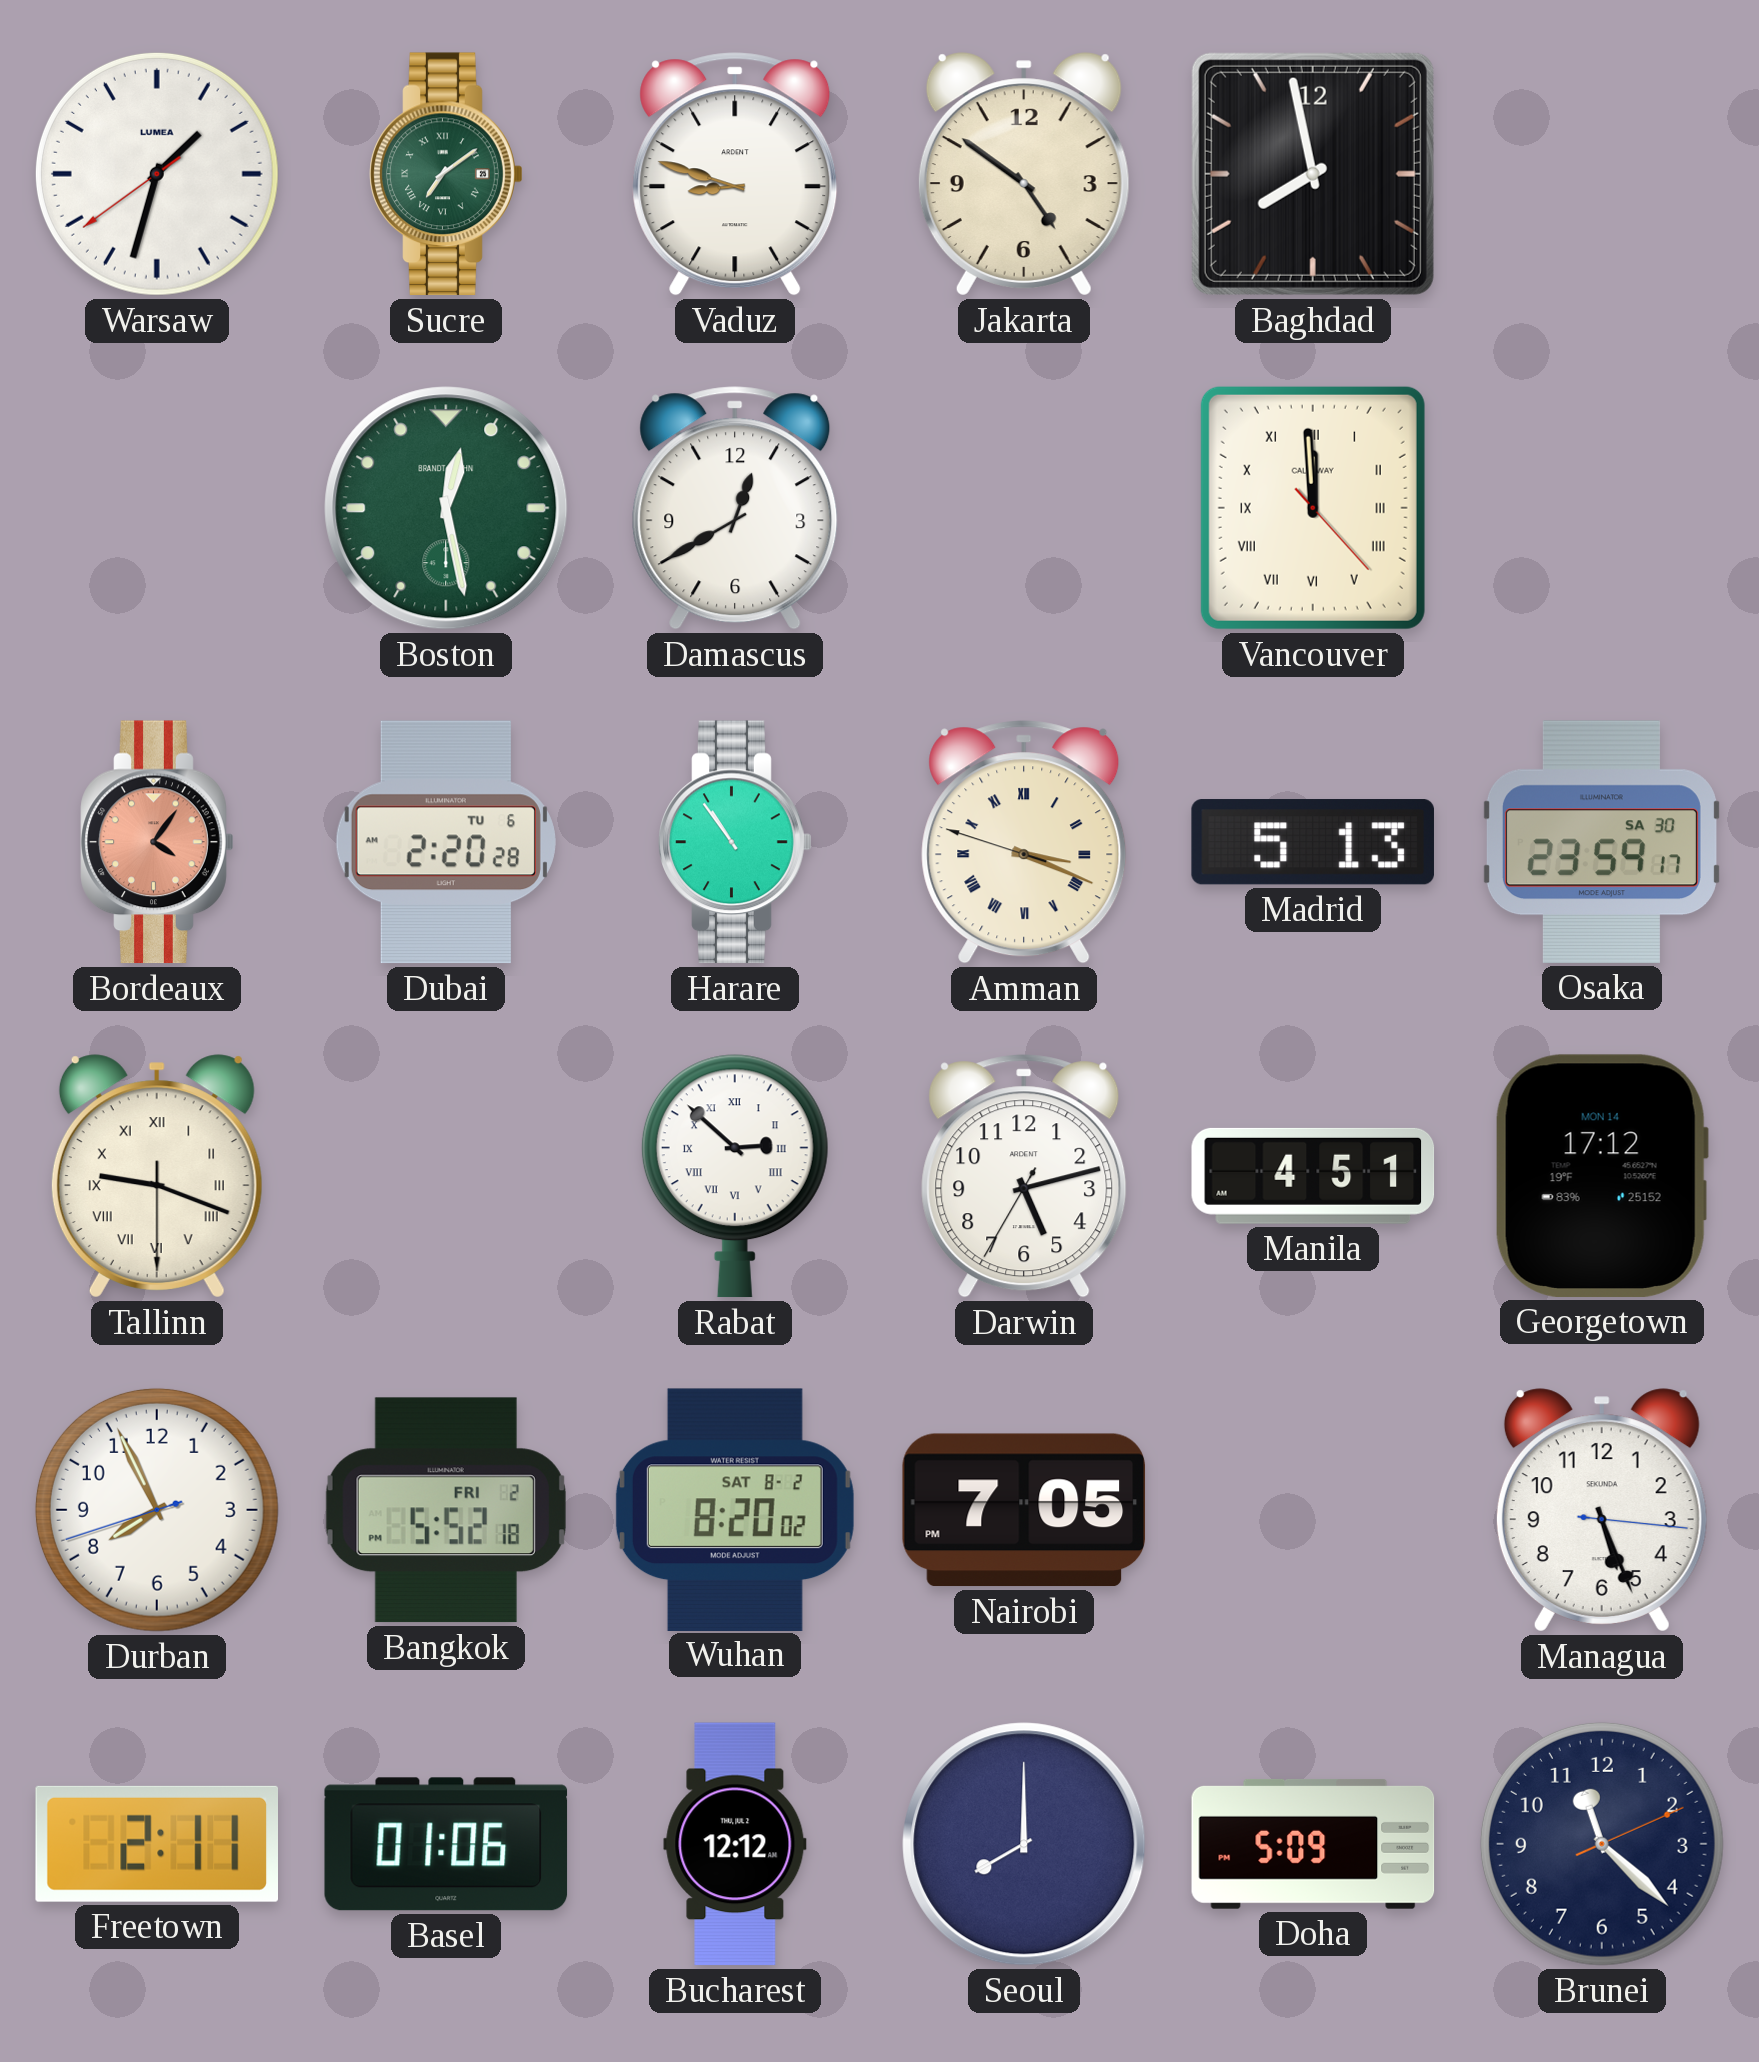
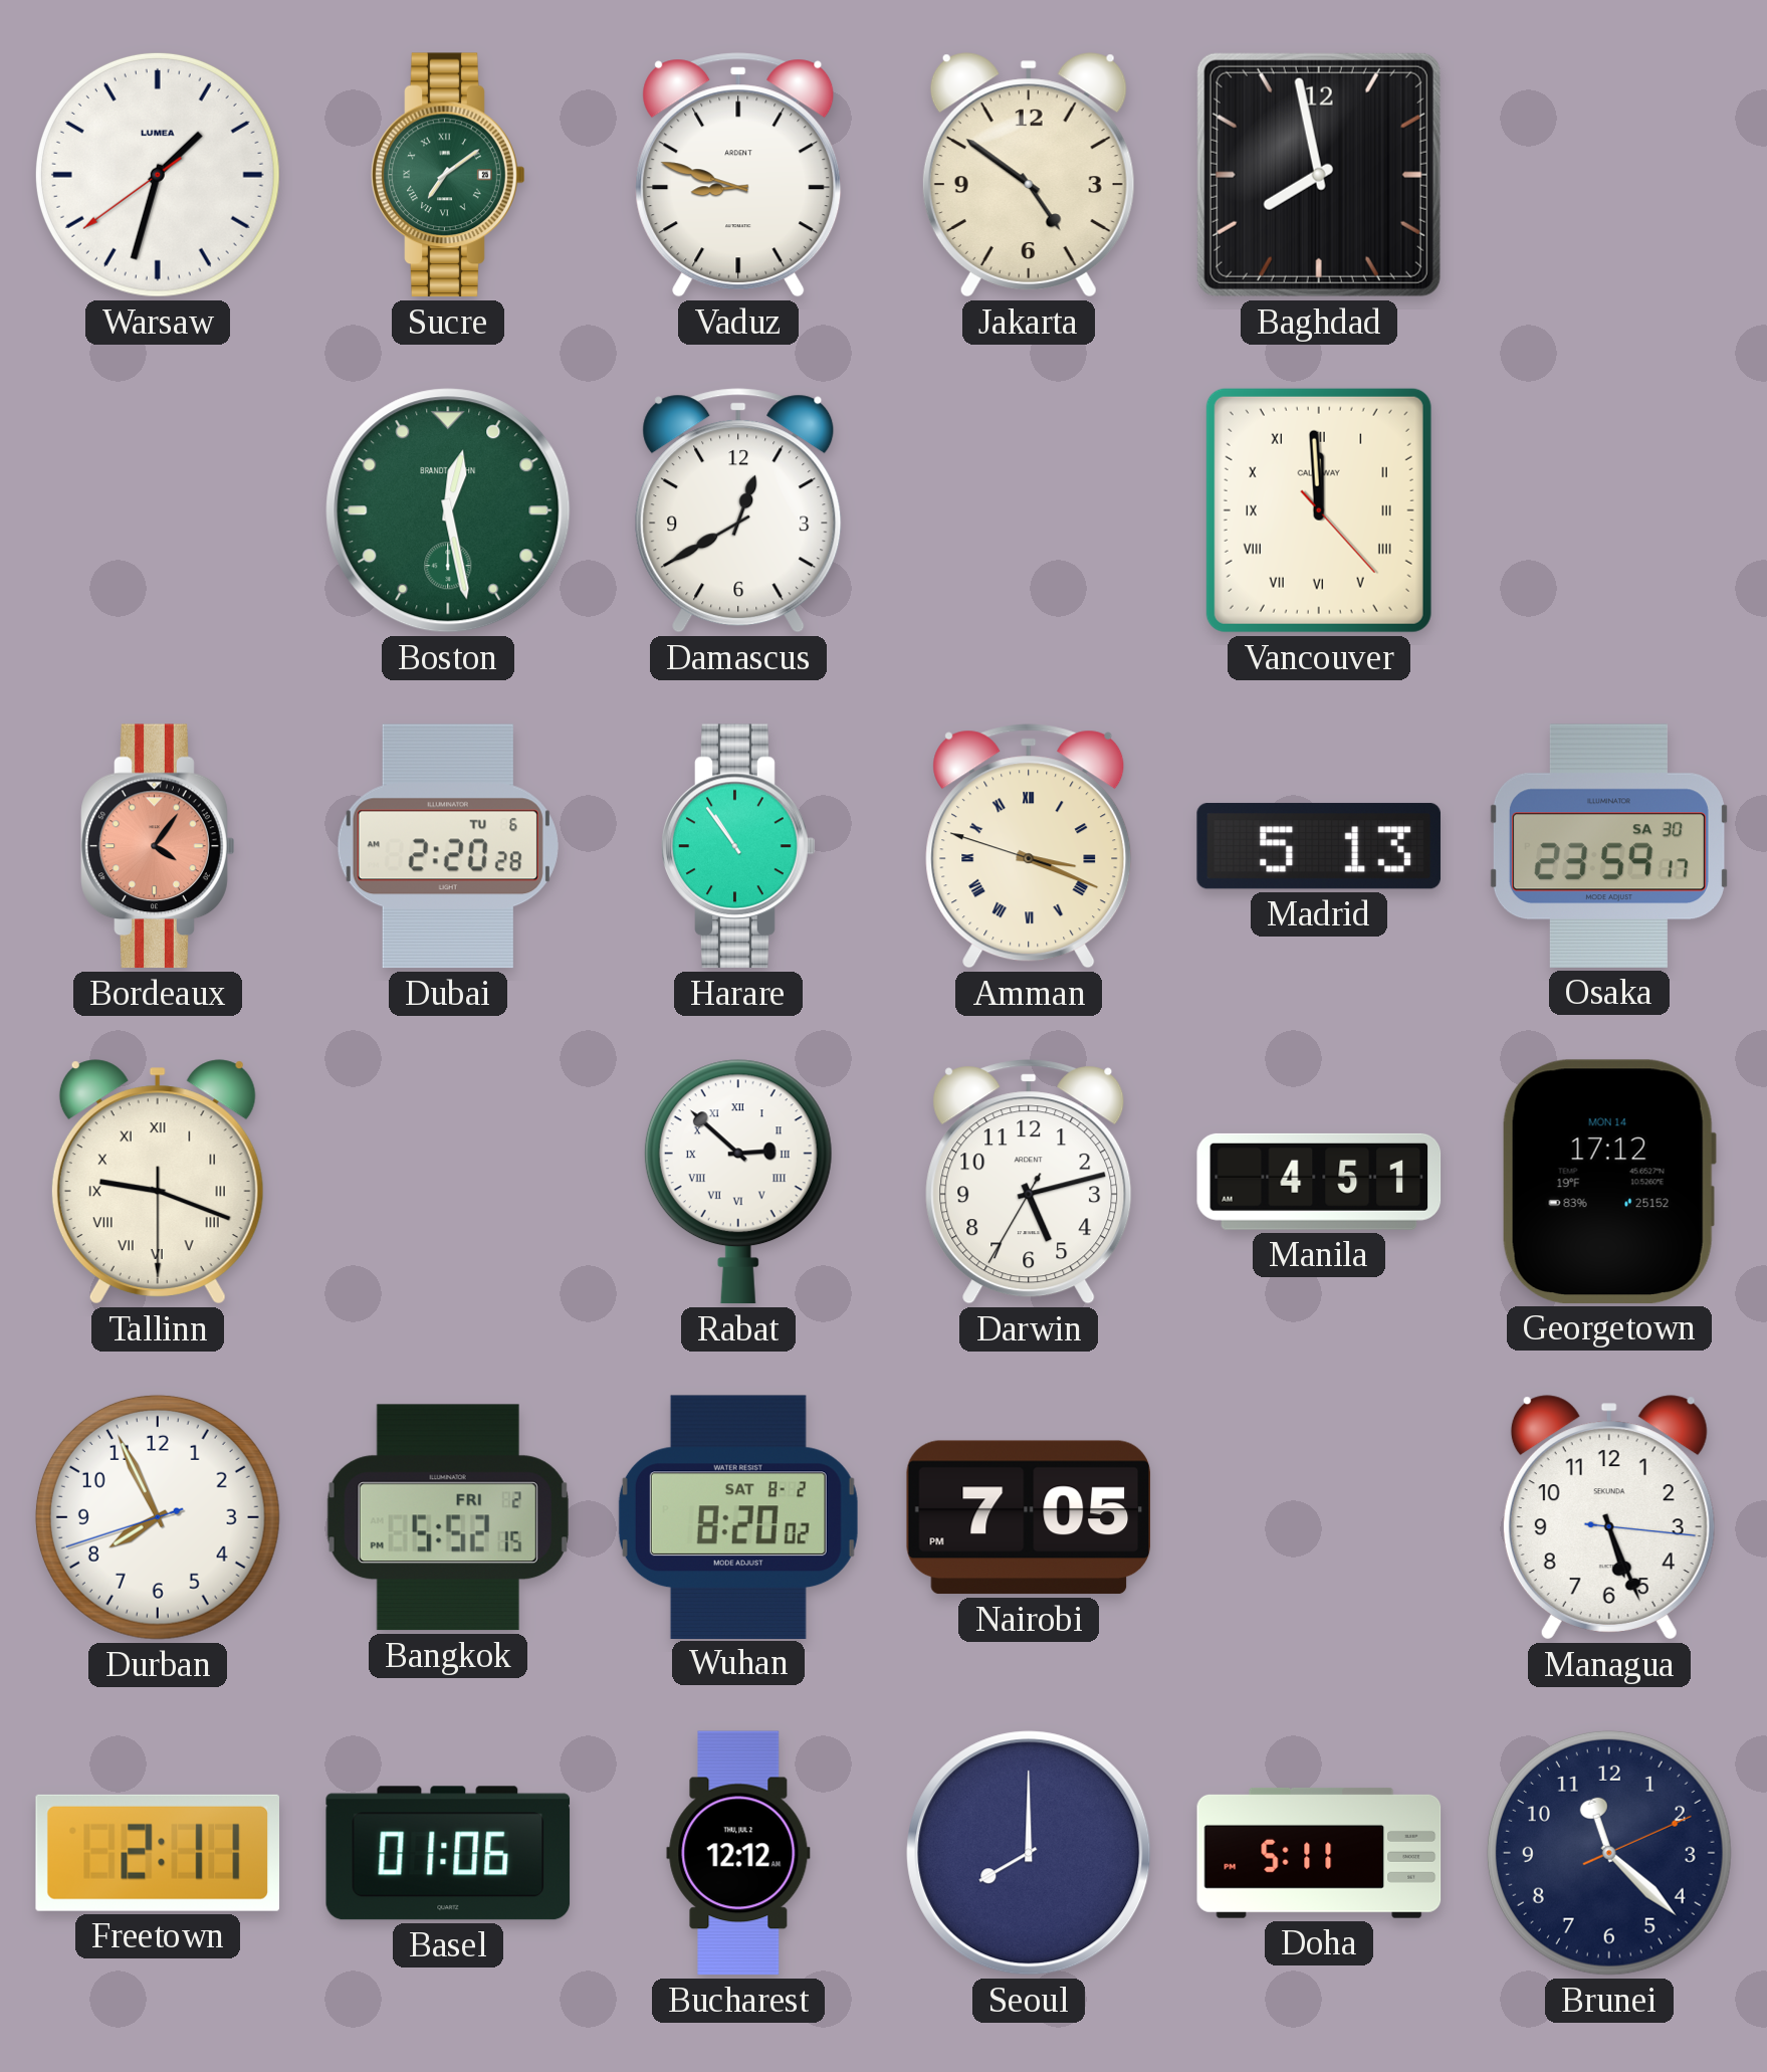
Bangkok: 5:52:18 -> 5:52:15
Doha: 5:09 -> 5:11
